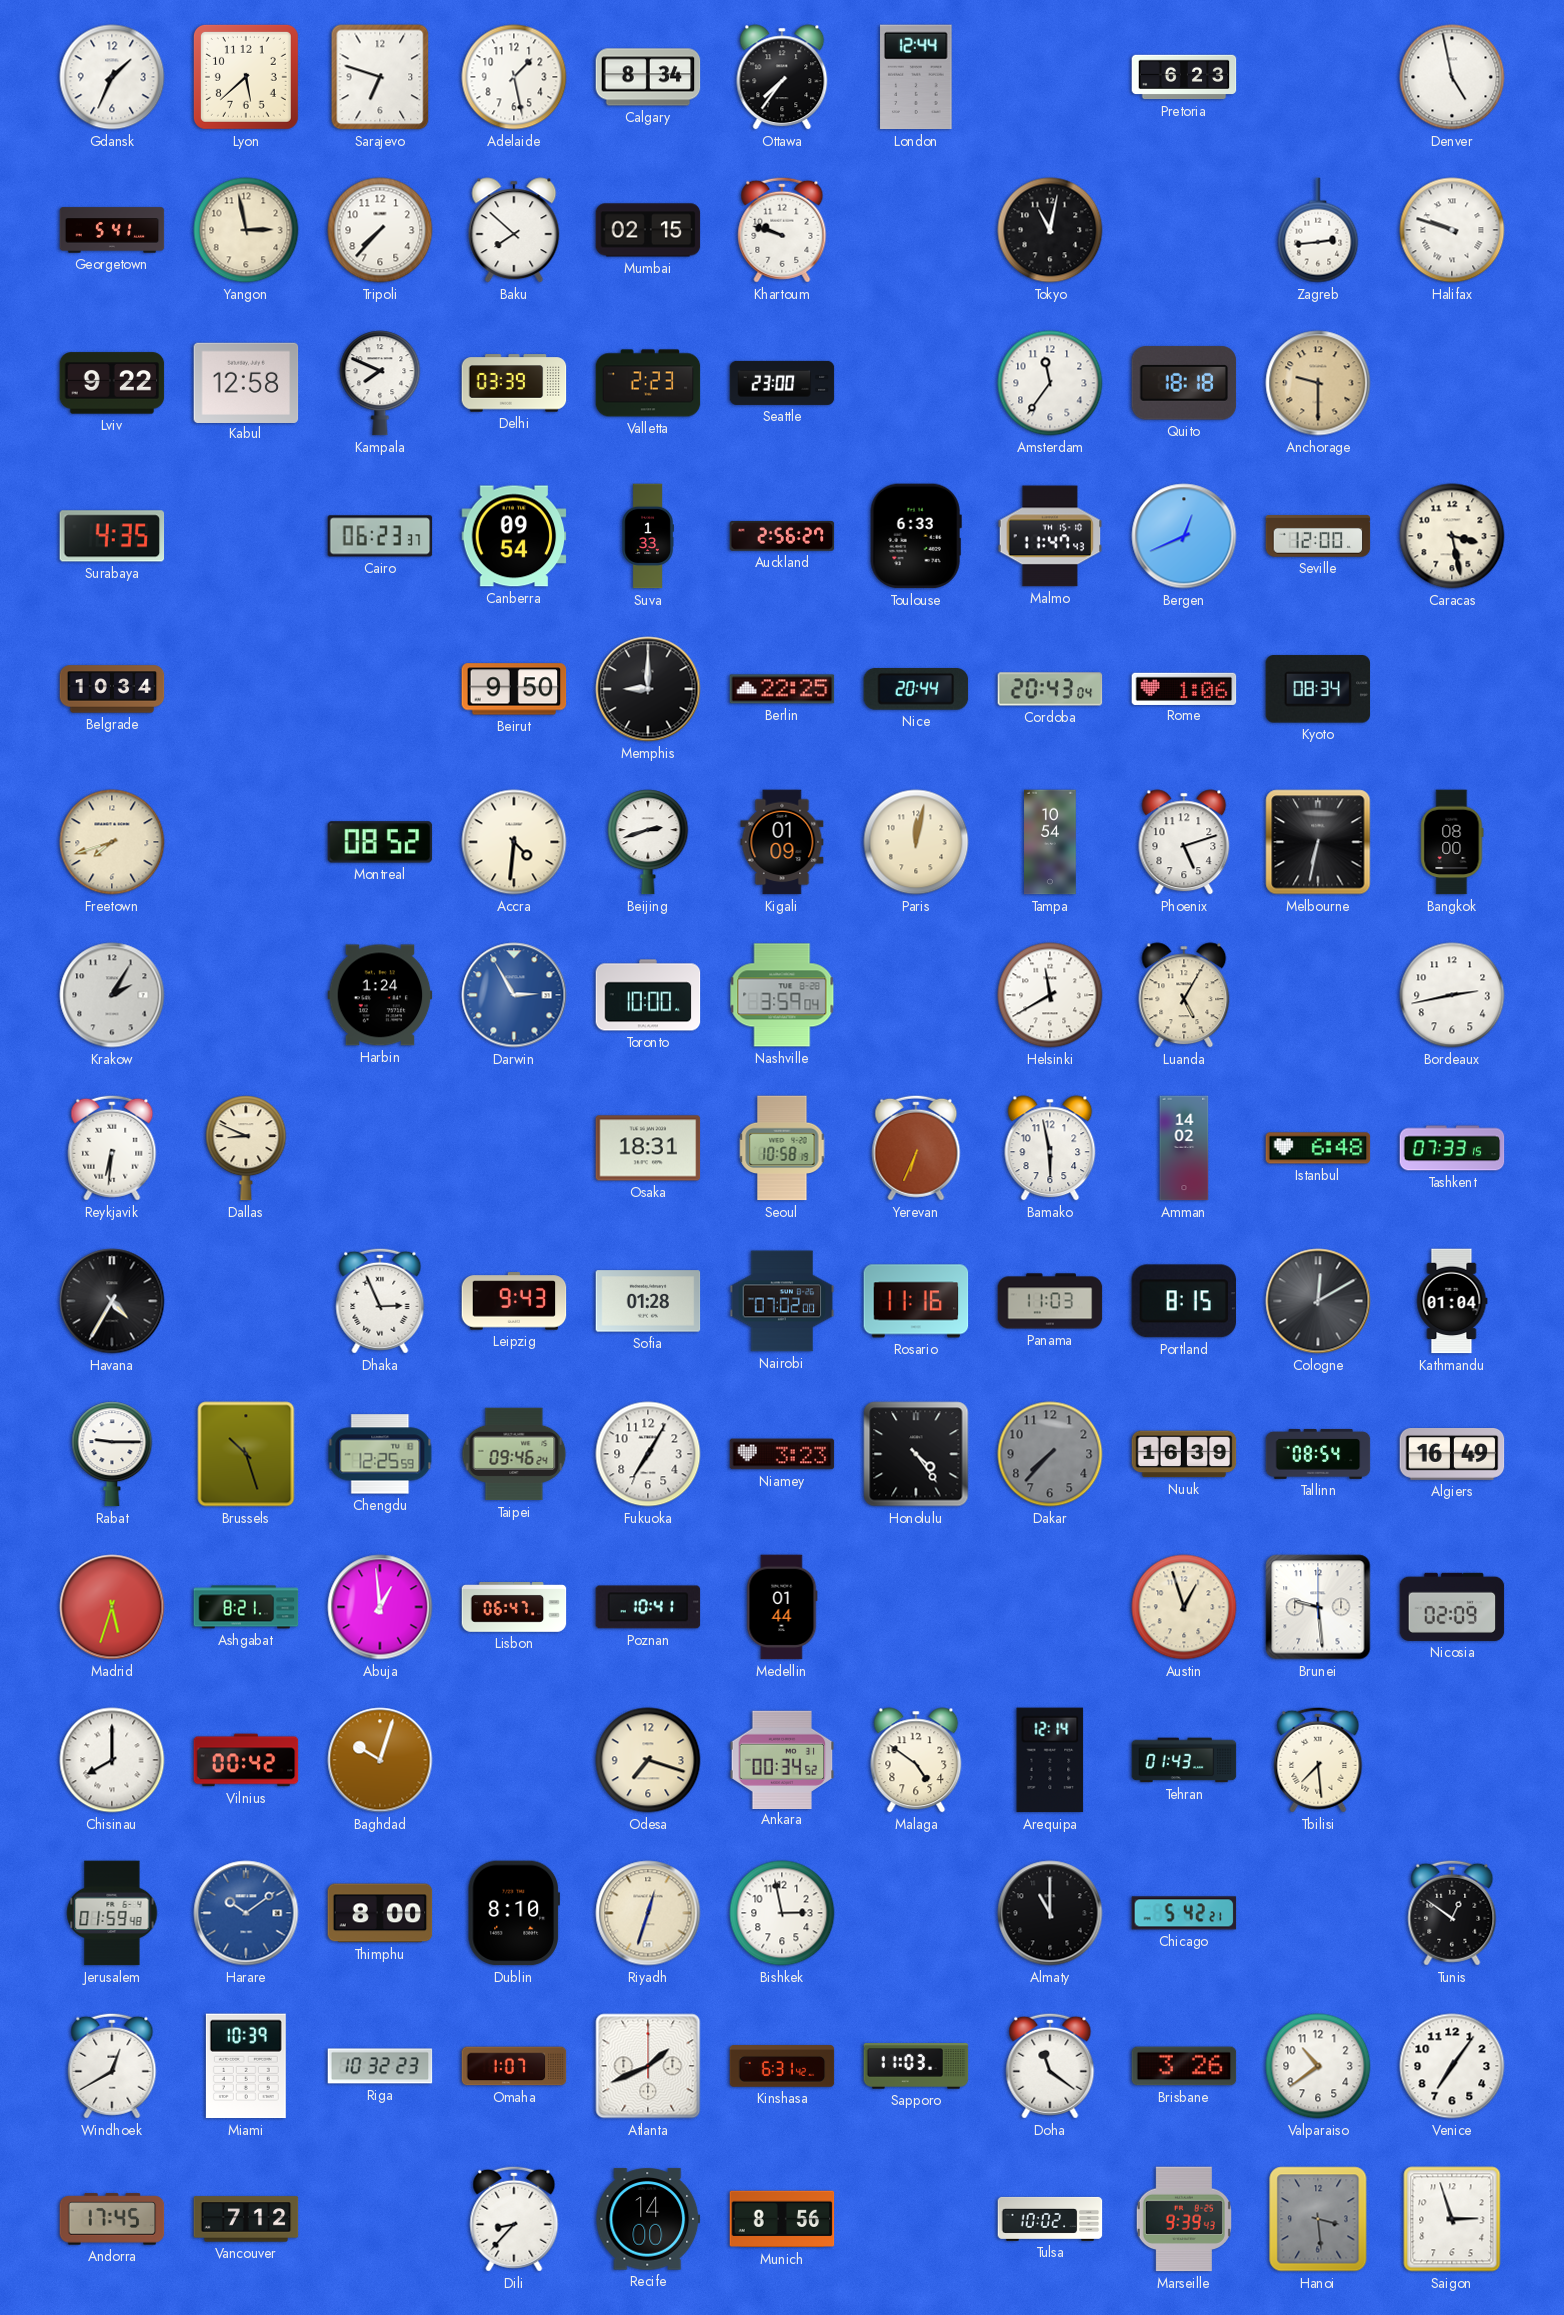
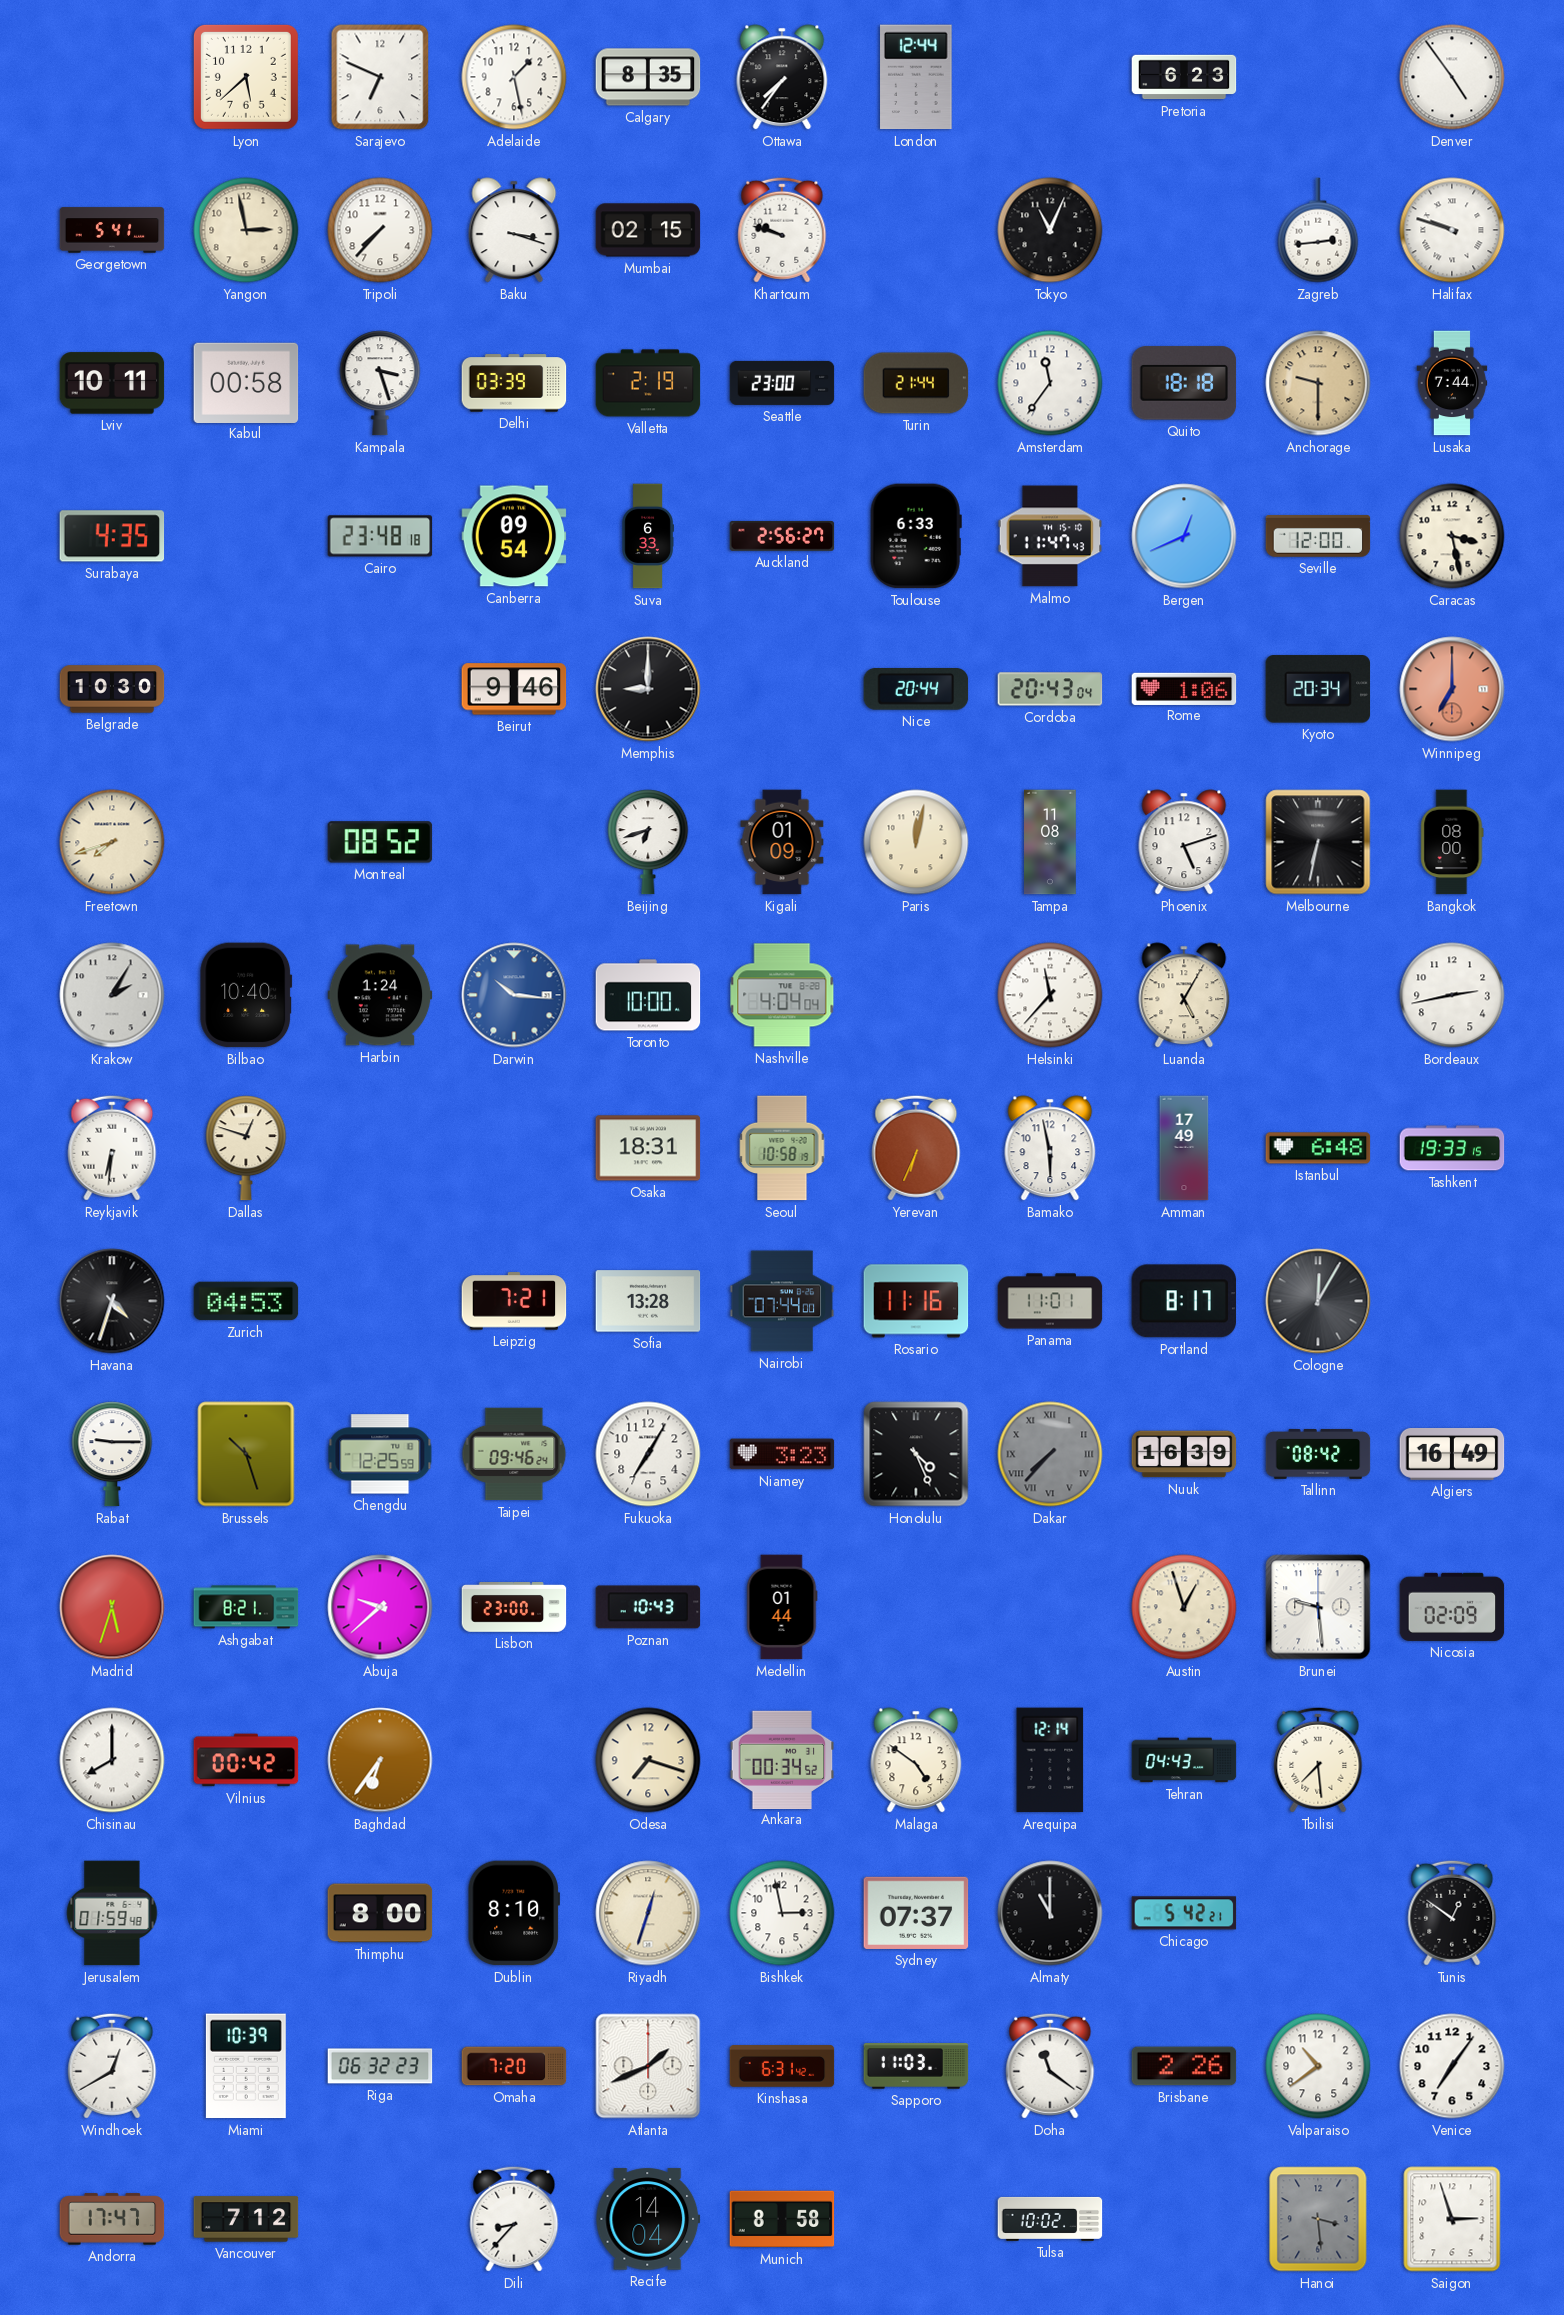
Gdansk: 1:34 -> none
Sarajevo: 6:48 -> 6:49
Calgary: 8:34 -> 8:35
Denver: 4:58 -> 4:54
Baku: 7:52 -> 3:18
Tokyo: 11:02 -> 11:04
Lviv: 9:22 -> 10:11
Kabul: 12:58 -> 00:58
Kampala: 7:49 -> 3:27
Valletta: 2:23 -> 2:19
Turin: none -> 21:44
Lusaka: none -> 7:44
Cairo: 06:23 -> 23:48
Suva: 1:33 -> 6:33
Belgrade: 10:34 -> 10:30
Beirut: 9:50 -> 9:46
Berlin: 22:25 -> none
Kyoto: 08:34 -> 20:34
Winnipeg: none -> 7:00
Accra: 4:31 -> none
Beijing: 2:42 -> 6:42
Tampa: 10:54 -> 11:08
Bilbao: none -> 10:40
Darwin: 2:55 -> 10:16
Nashville: 3:59 -> 4:04
Helsinki: 11:40 -> 11:37
Dallas: 8:49 -> 12:48
Amman: 14:02 -> 17:49
Tashkent: 07:33 -> 19:33
Havana: 4:35 -> 4:33
Zurich: none -> 04:53
Dhaka: 2:56 -> none
Leipzig: 9:43 -> 7:21
Sofia: 01:28 -> 13:28
Nairobi: 07:02 -> 07:44
Panama: 11:03 -> 11:01
Portland: 8:15 -> 8:17
Cologne: 12:10 -> 12:05
Kathmandu: 01:04 -> none
Honolulu: 4:24 -> 4:26
Dakar numerals: Arabic -> Roman
Tallinn: 08:54 -> 08:42
Abuja: 12:59 -> 9:38
Lisbon: 06:47 -> 23:00
Poznan: 10:41 -> 10:43
Baghdad: 10:03 -> 6:36
Tehran: 01:43 -> 04:43
Harare: 10:09 -> none
Sydney: none -> 07:37
Riga: 10:32 -> 06:32
Omaha: 1:07 -> 7:20
Brisbane: 3:26 -> 2:26
Andorra: 17:45 -> 17:47
Recife: 14:00 -> 14:04
Munich: 8:56 -> 8:58
Marseille: 9:39 -> none
